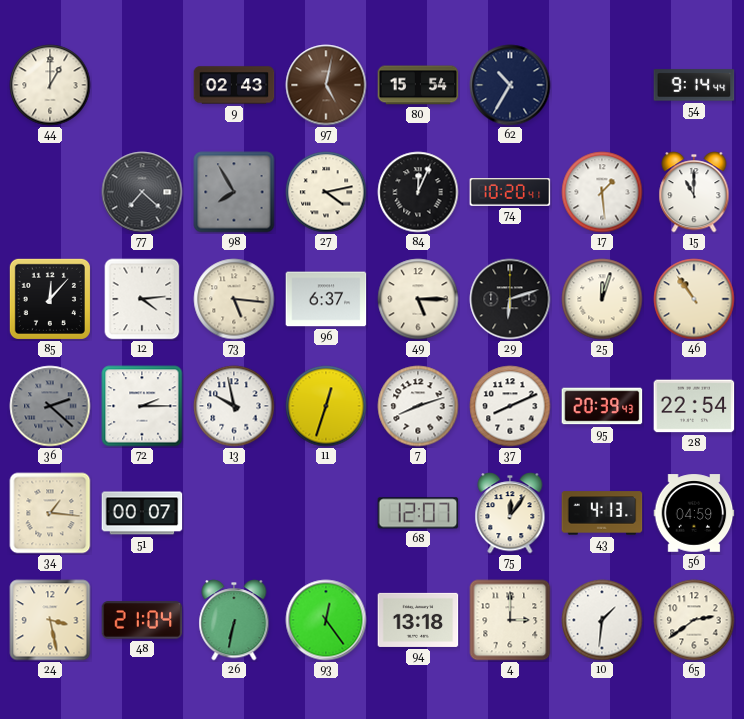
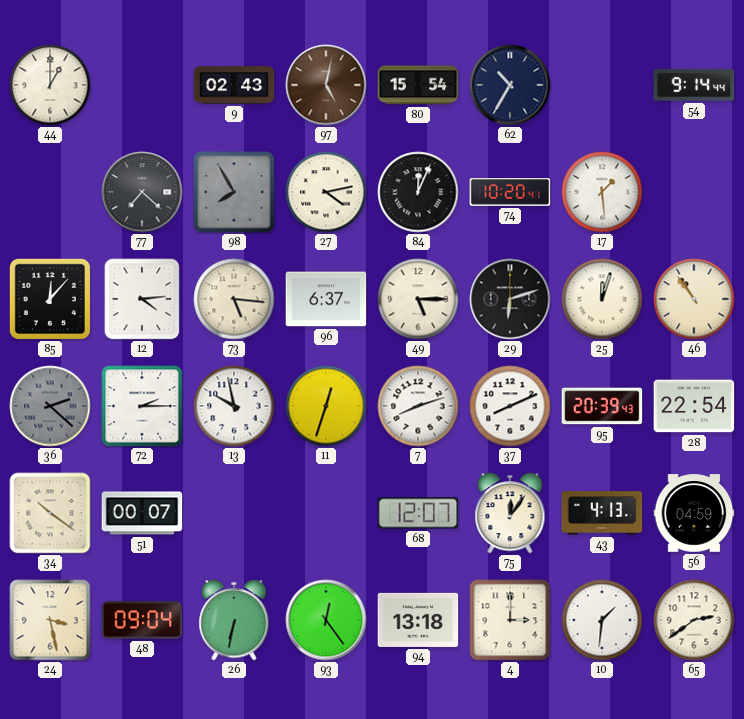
15: 11:00 -> none
34: 1:16 -> 10:21
48: 21:04 -> 09:04
